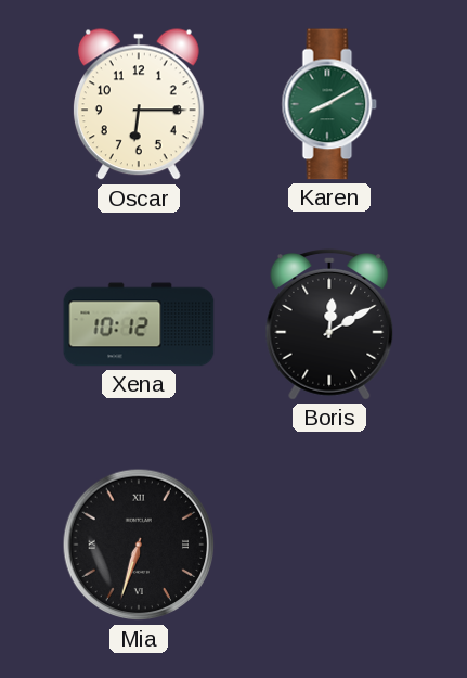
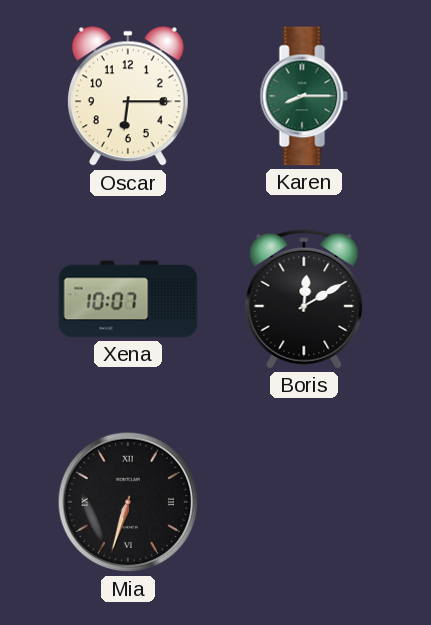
Karen: 8:10 -> 8:15
Xena: 10:12 -> 10:07
